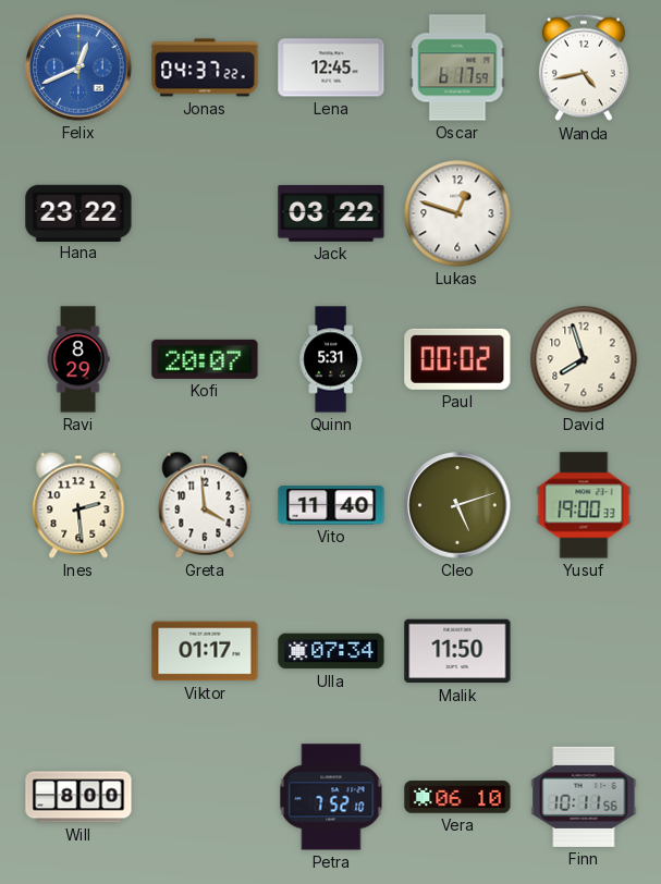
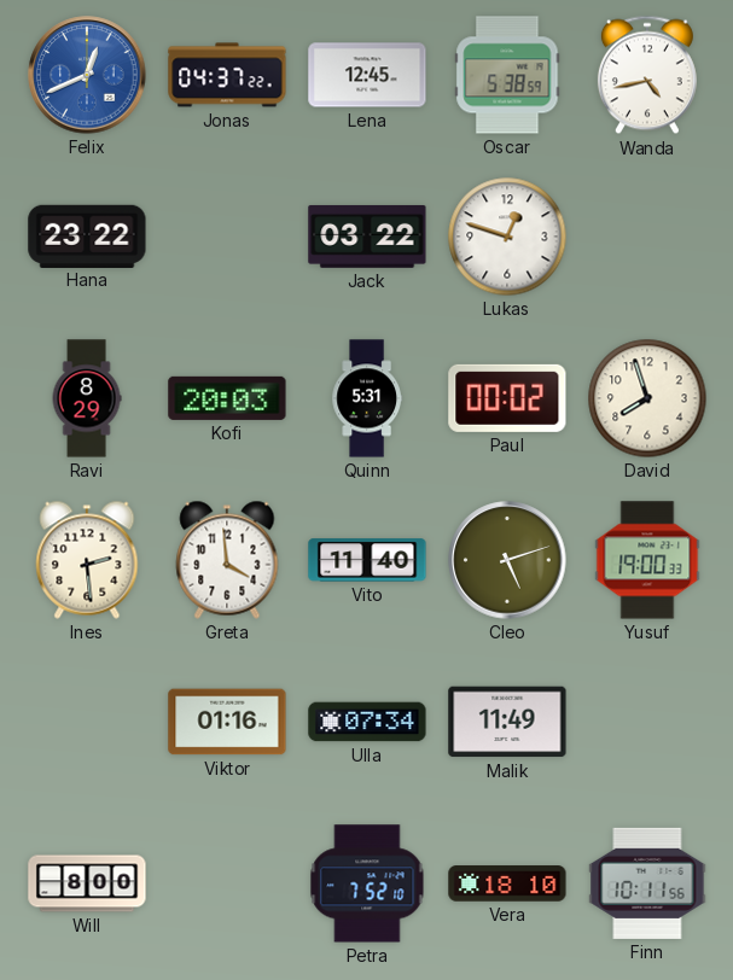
Oscar: 6:17 -> 5:38
Kofi: 20:07 -> 20:03
Viktor: 01:17 -> 01:16
Malik: 11:50 -> 11:49
Vera: 06:10 -> 18:10
